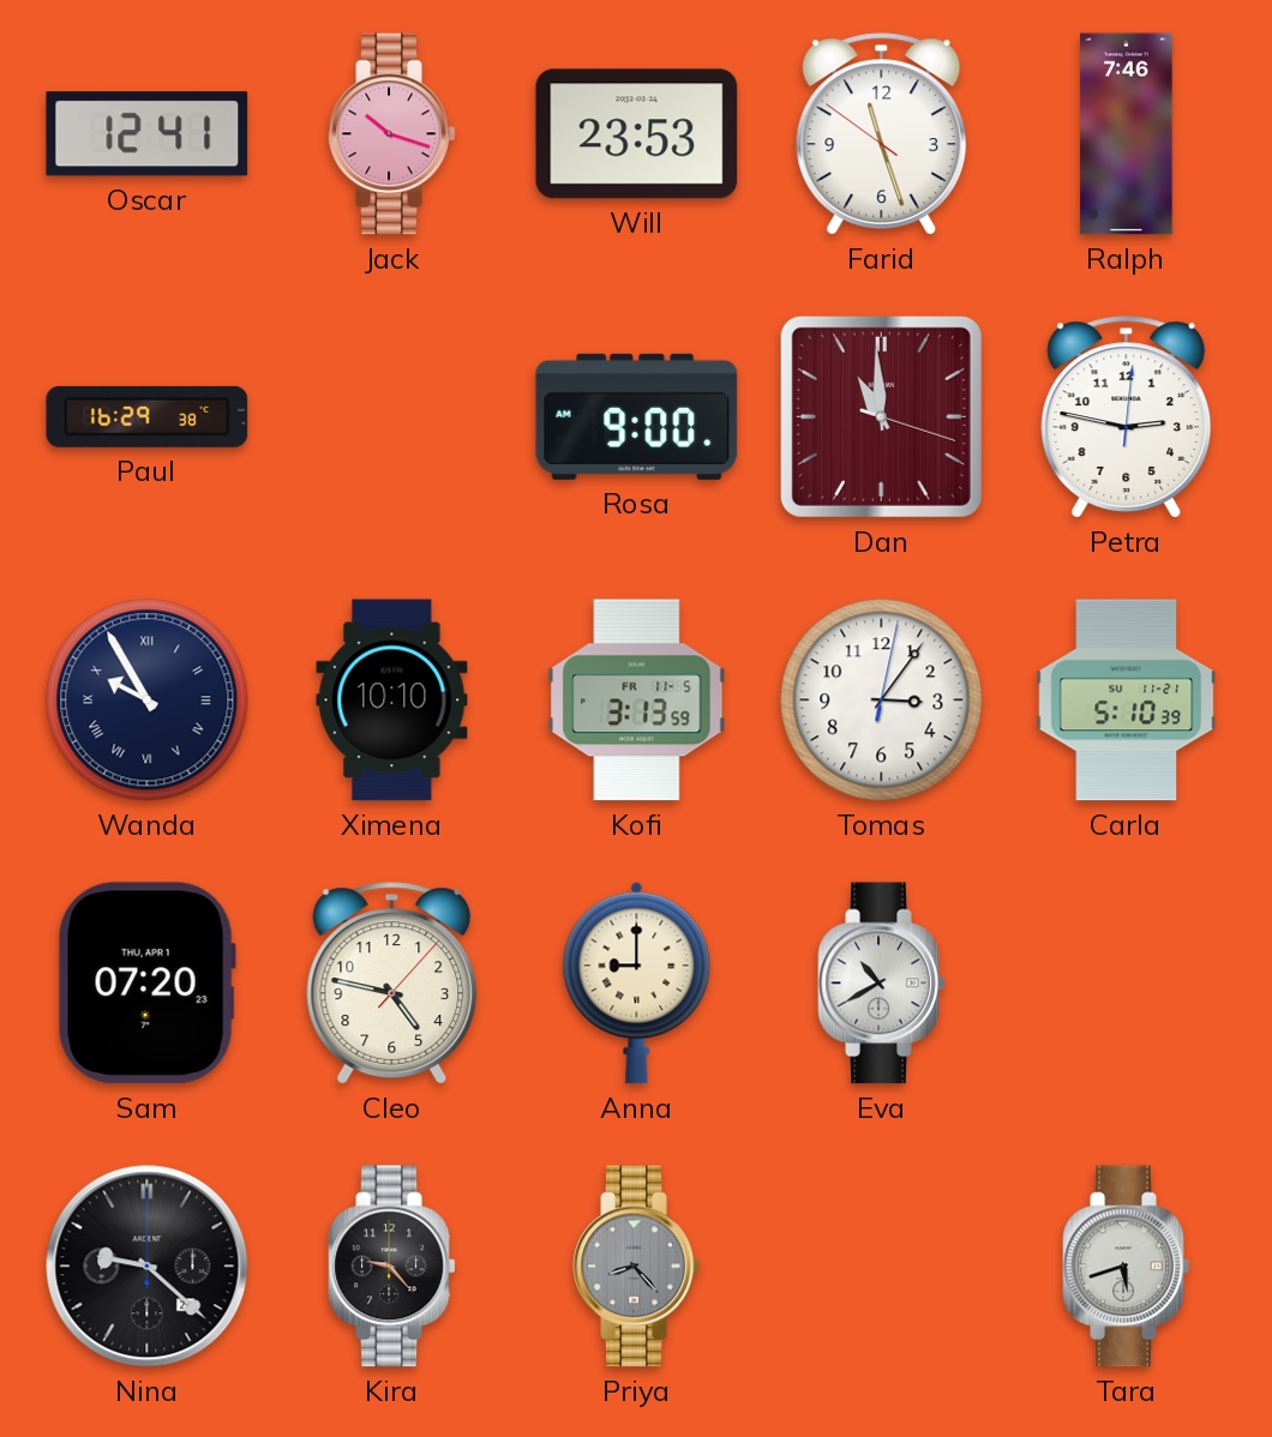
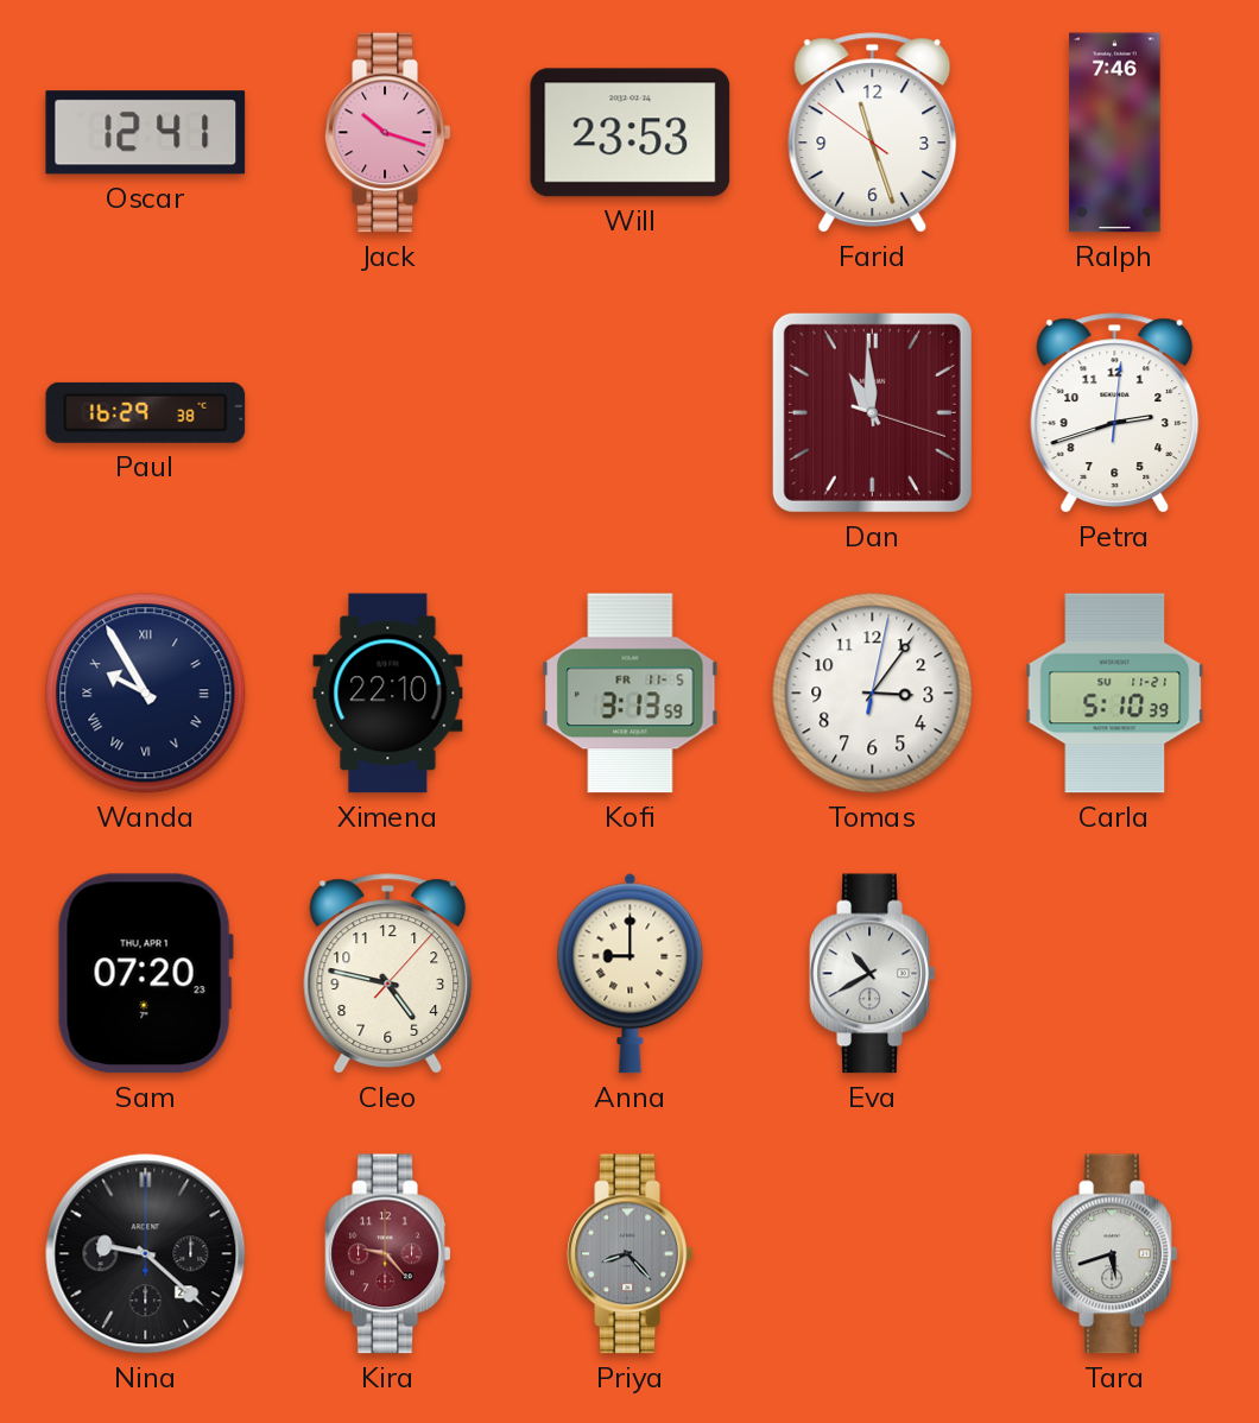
Rosa: 9:00 -> none
Petra: 2:47 -> 2:42
Ximena: 10:10 -> 22:10
Kira dial: black -> burgundy
